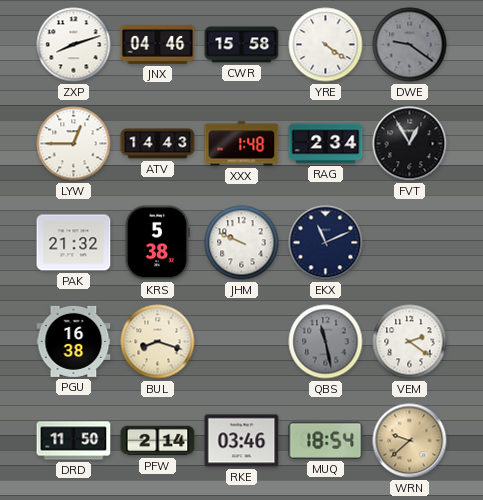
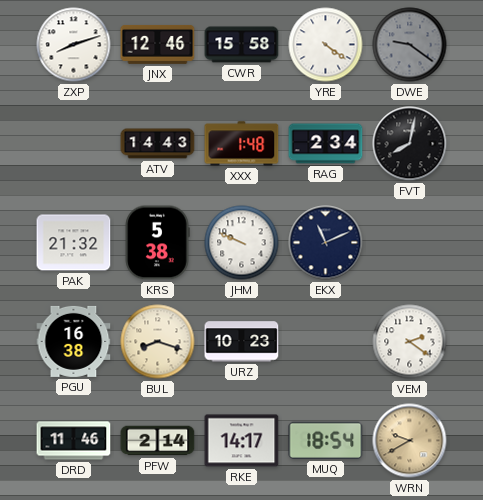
JNX: 04:46 -> 12:46
LYW: 12:45 -> none
FVT: 12:55 -> 8:02
URZ: none -> 10:23
QBS: 11:28 -> none
DRD: 11:50 -> 11:46
RKE: 03:46 -> 14:17
WRN: 9:38 -> 9:40
